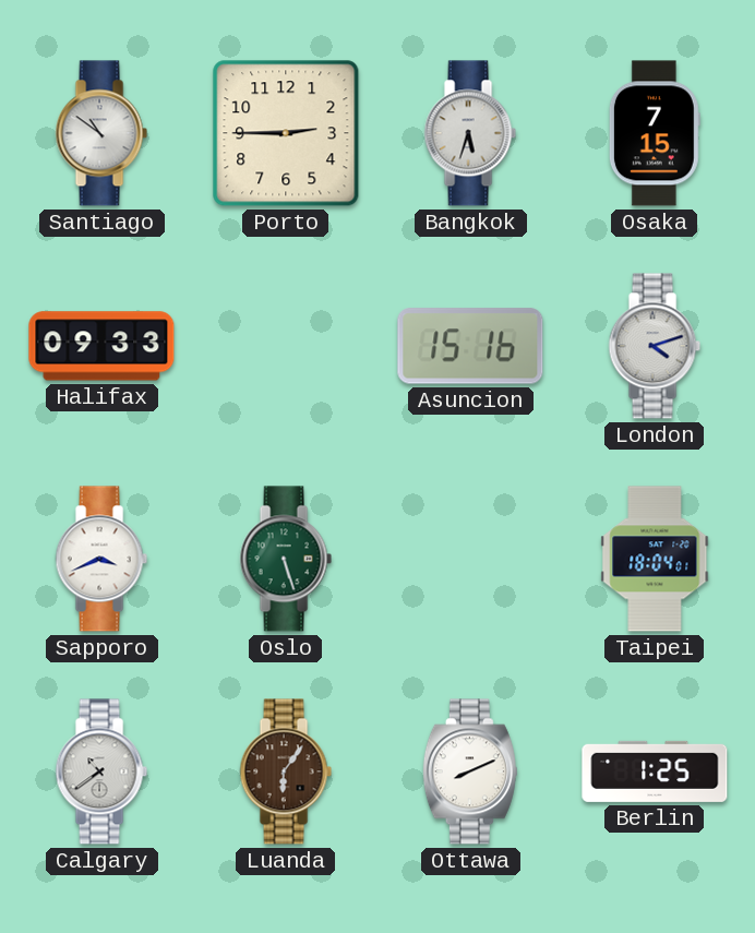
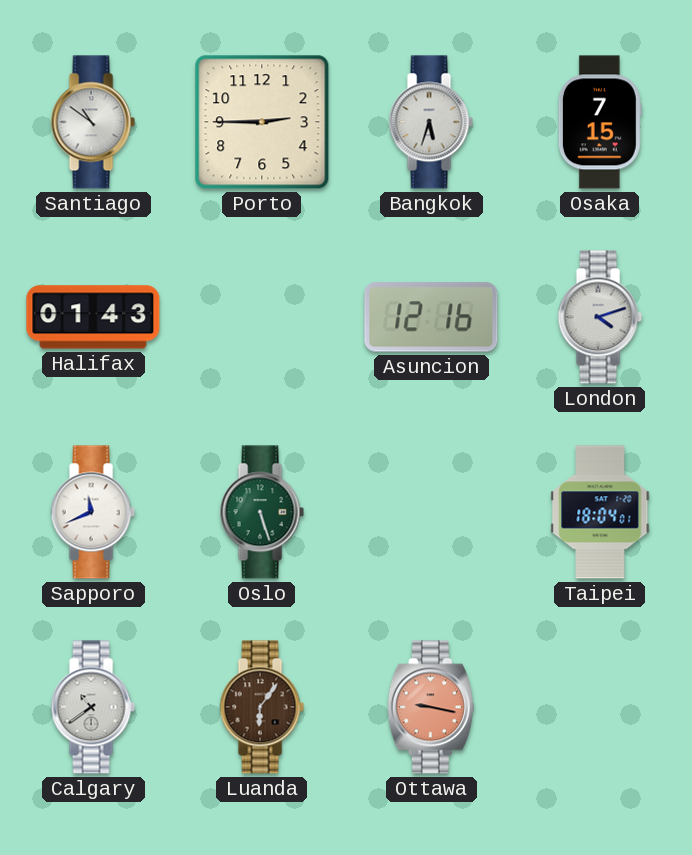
Halifax: 09:33 -> 01:43
Asuncion: 15:16 -> 12:16
Sapporo: 3:41 -> 11:41
Ottawa: 8:11 -> 9:17
Ottawa dial: white -> salmon
Berlin: 1:25 -> none
